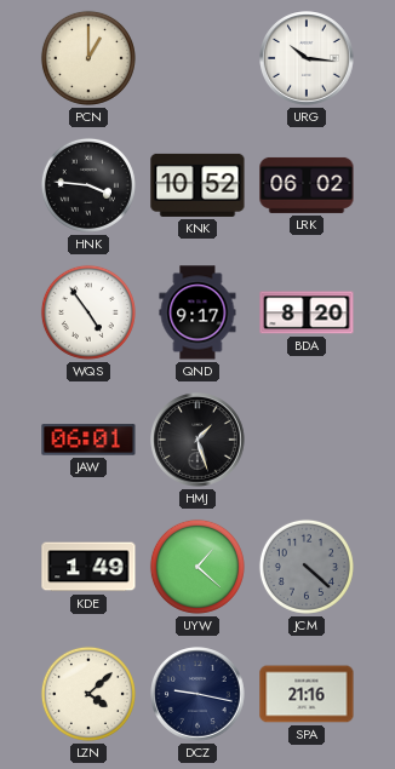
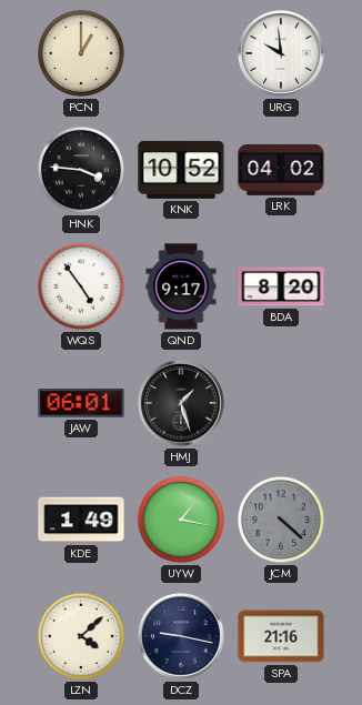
URG: 10:16 -> 9:59
LRK: 06:02 -> 04:02
UYW: 1:22 -> 1:17
